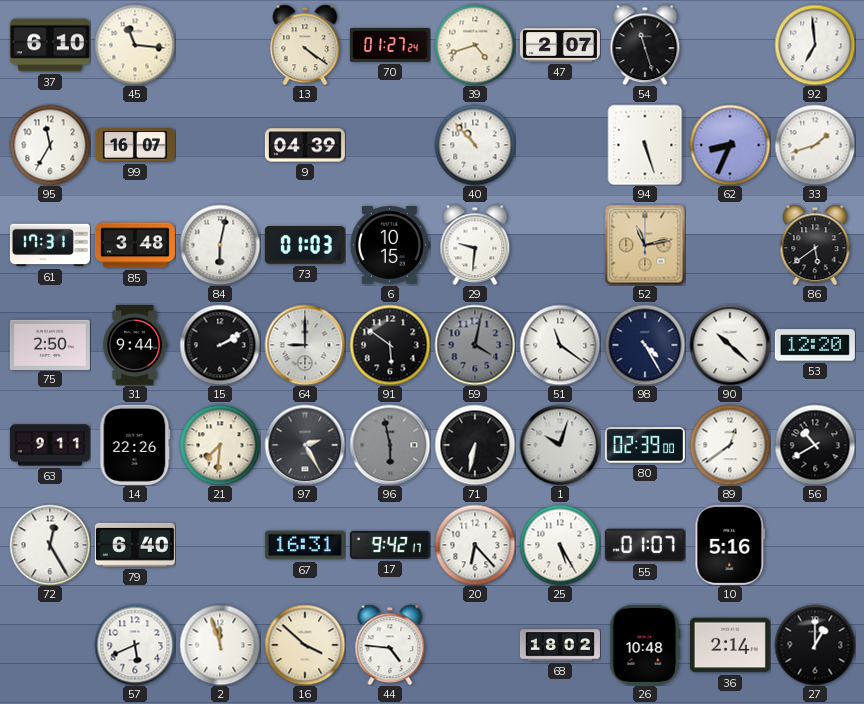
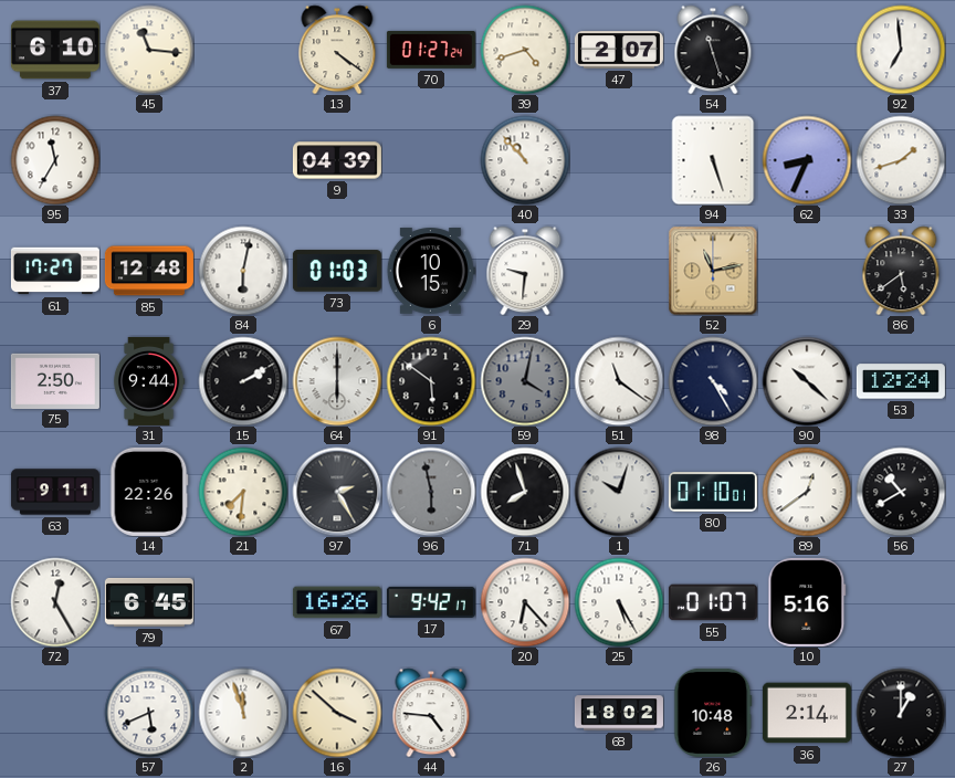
99: 16:07 -> none
61: 17:31 -> 17:27
85: 3:48 -> 12:48
64: 9:00 -> 6:00
53: 12:20 -> 12:24
71: 6:32 -> 7:57
80: 02:39 -> 01:10
79: 6:40 -> 6:45
67: 16:31 -> 16:26
